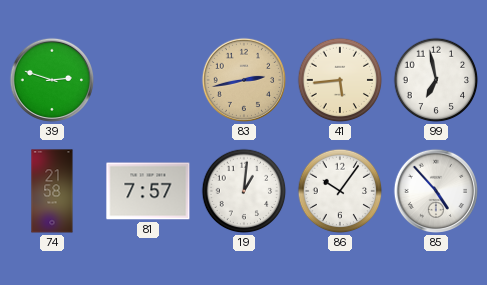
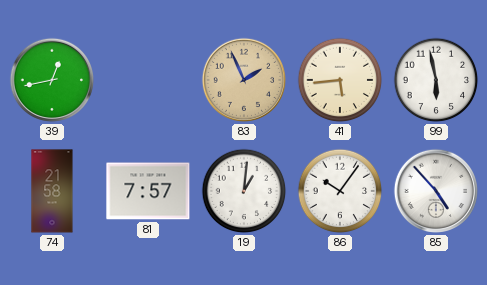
39: 2:48 -> 12:43
83: 2:43 -> 1:56
99: 6:58 -> 5:58
